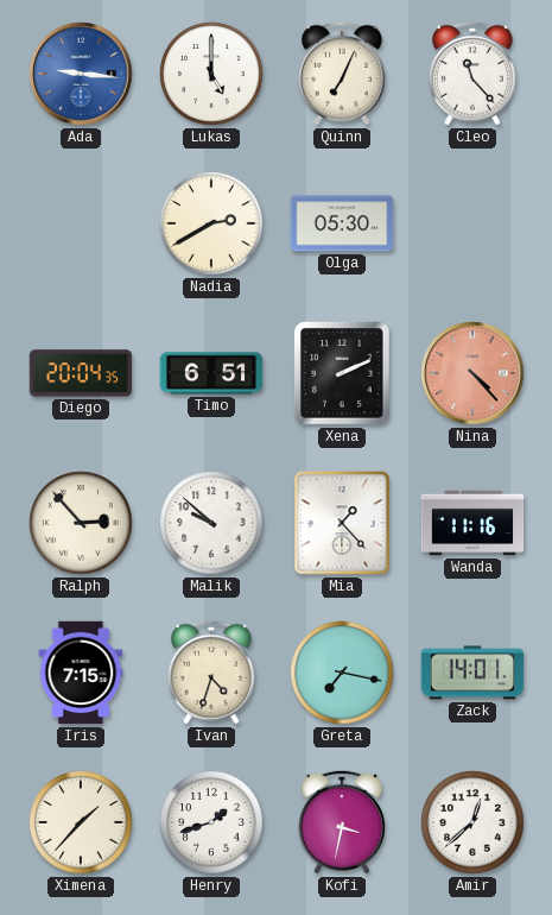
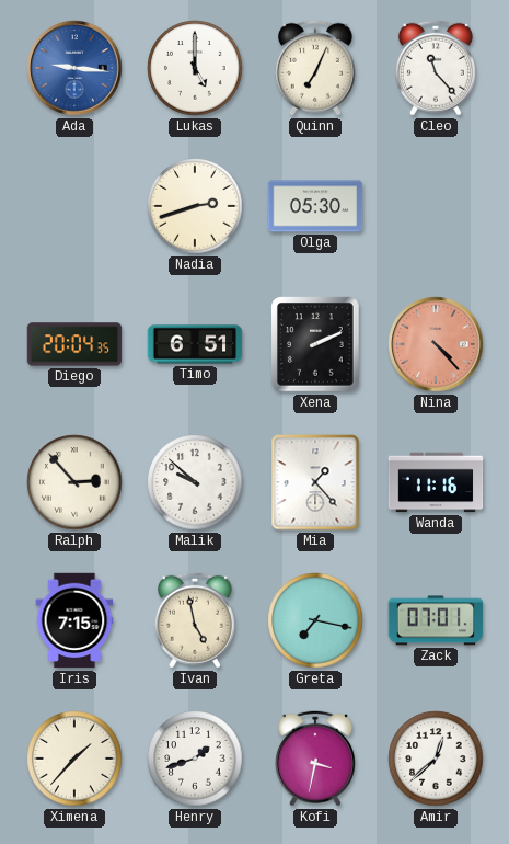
Nadia: 2:40 -> 2:42
Ivan: 4:33 -> 4:58
Zack: 14:01 -> 07:01
